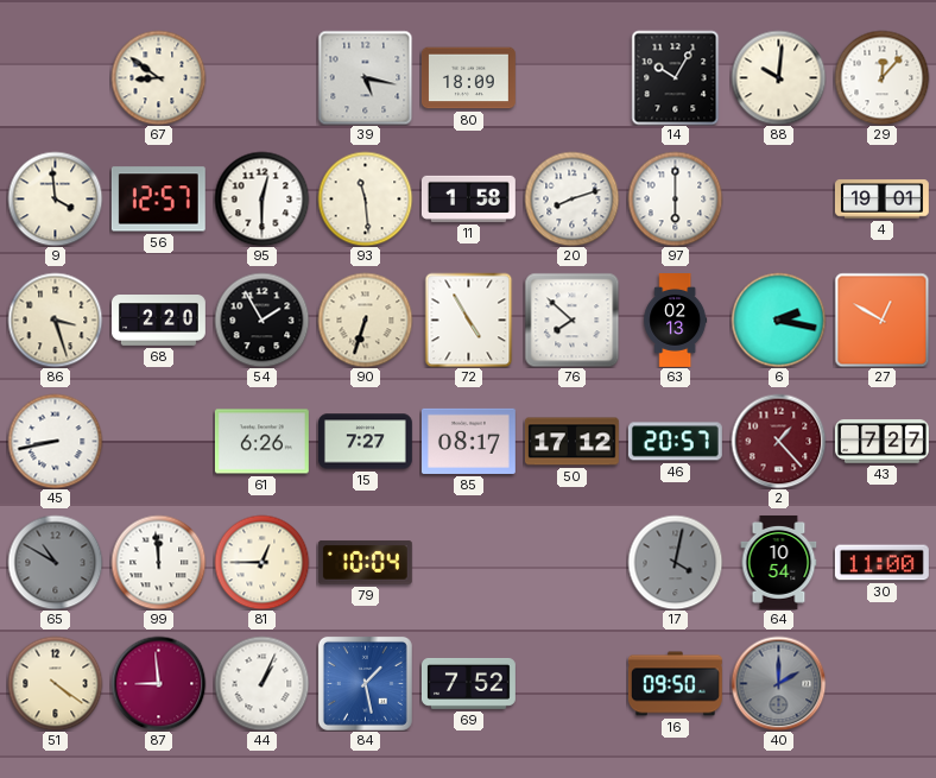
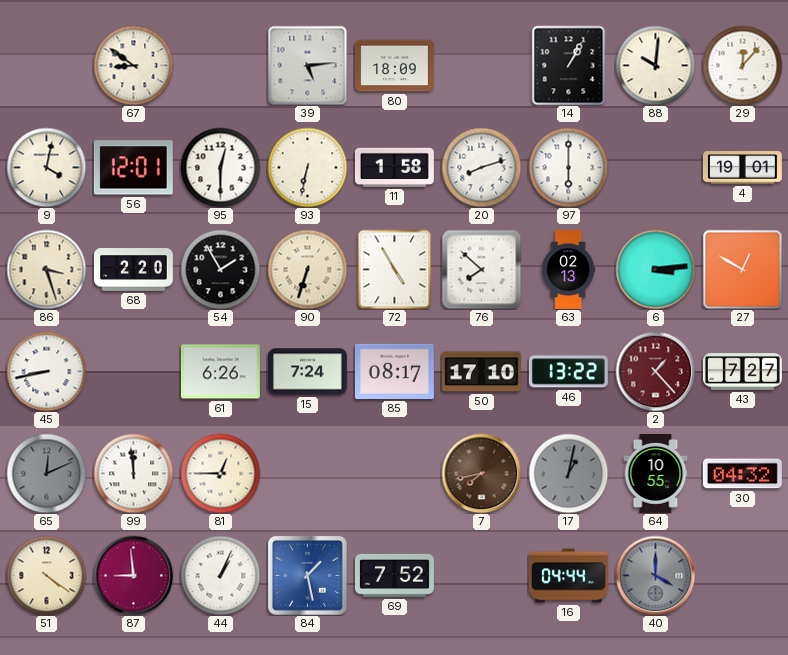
39: 5:17 -> 5:14
14: 10:05 -> 1:05
9: 3:59 -> 4:02
56: 12:57 -> 12:01
93: 11:29 -> 6:32
6: 2:17 -> 3:14
15: 7:27 -> 7:24
50: 17:12 -> 17:10
46: 20:57 -> 13:22
65: 10:50 -> 12:11
79: 10:04 -> none
7: none -> 7:43
17: 4:02 -> 1:02
64: 10:54 -> 10:55
30: 11:00 -> 04:32
16: 09:50 -> 04:44
40: 2:00 -> 4:00
